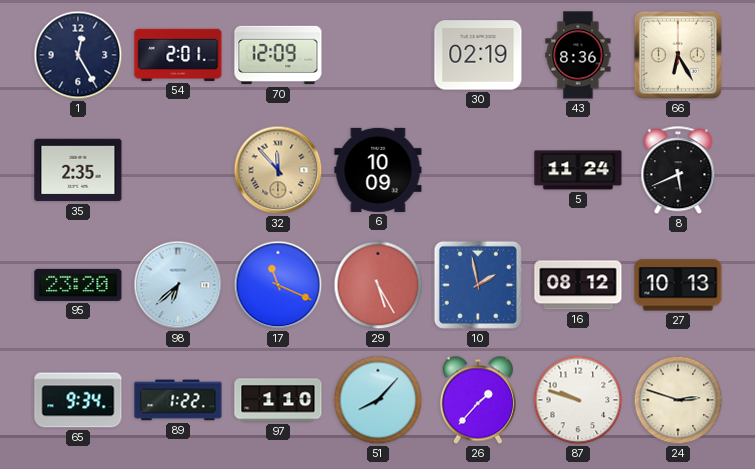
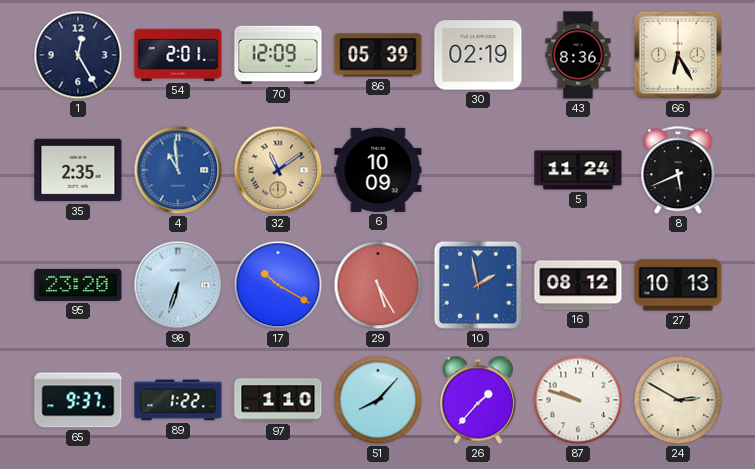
86: none -> 05:39
4: none -> 10:59
32: 11:53 -> 11:09
98: 6:38 -> 6:33
17: 11:19 -> 10:20
65: 9:34 -> 9:37
24: 2:48 -> 2:50
